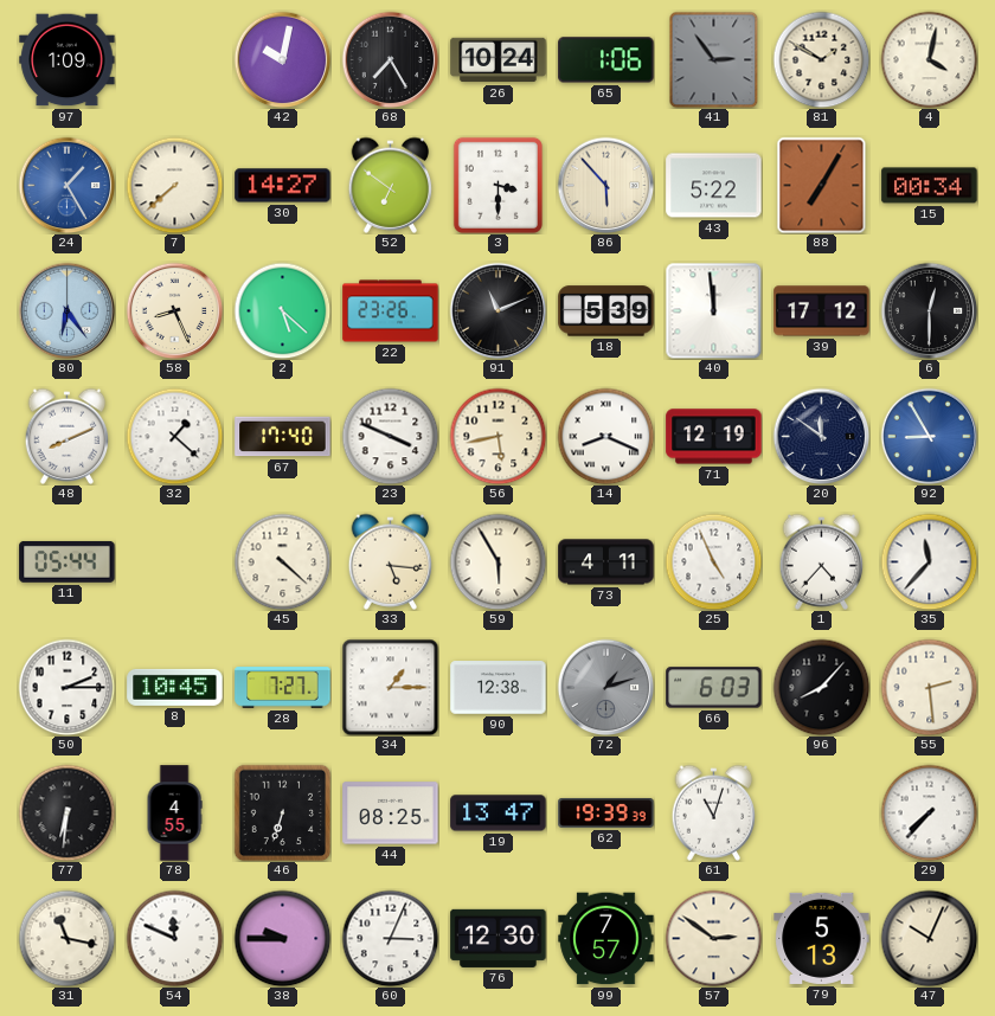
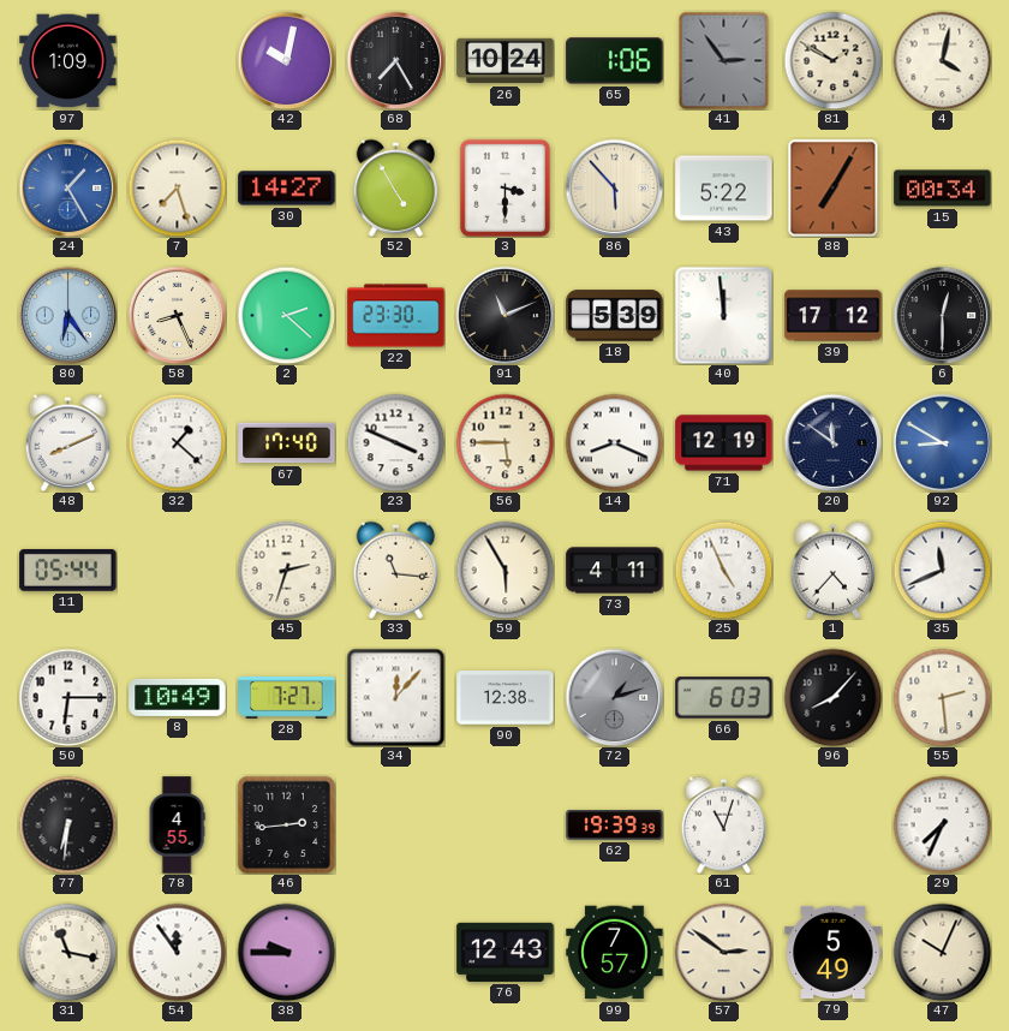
7: 7:38 -> 7:27
52: 6:51 -> 4:55
2: 5:22 -> 2:22
22: 23:26 -> 23:30
56: 5:43 -> 5:45
92: 8:55 -> 8:50
45: 4:22 -> 2:33
33: 5:16 -> 11:16
35: 11:37 -> 11:41
50: 2:15 -> 6:15
8: 10:45 -> 10:49
34: 1:15 -> 12:07
46: 6:33 -> 2:44
44: 08:25 -> none
19: 13:47 -> none
29: 7:37 -> 7:34
54: 11:49 -> 11:54
60: 3:04 -> none
76: 12:30 -> 12:43
79: 5:13 -> 5:49
